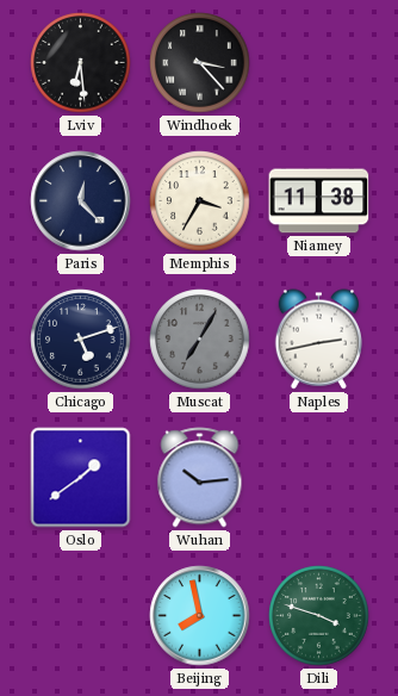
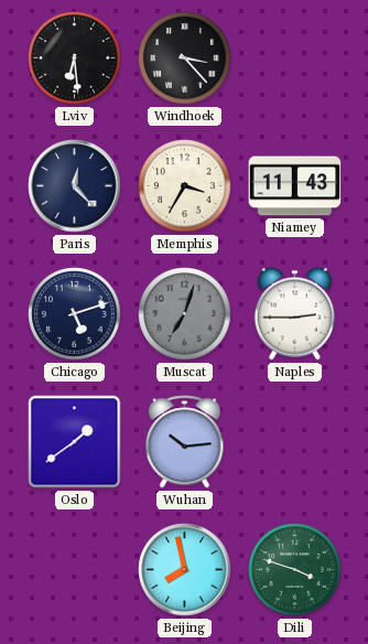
Niamey: 11:38 -> 11:43
Muscat: 7:05 -> 7:03
Naples: 2:43 -> 2:45
